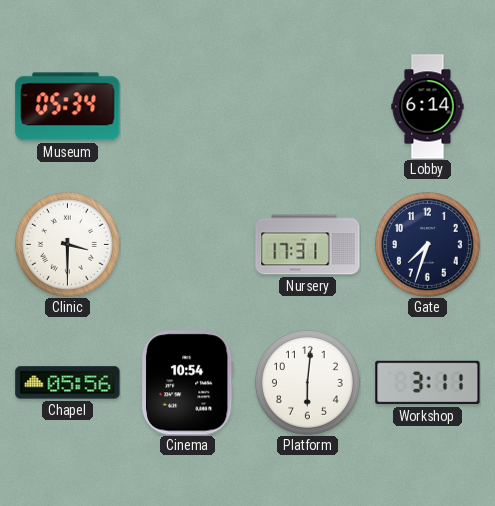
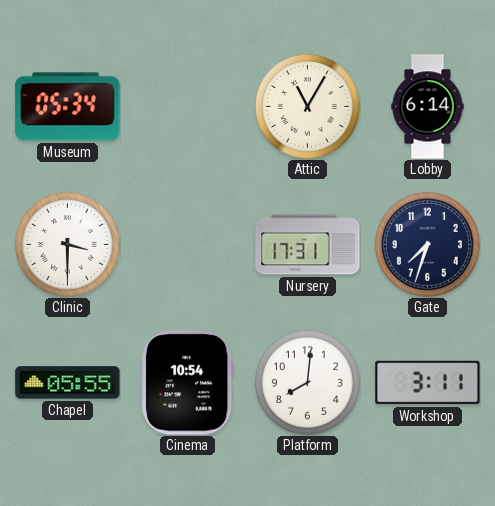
Attic: none -> 11:05
Chapel: 05:56 -> 05:55
Platform: 6:01 -> 8:01
